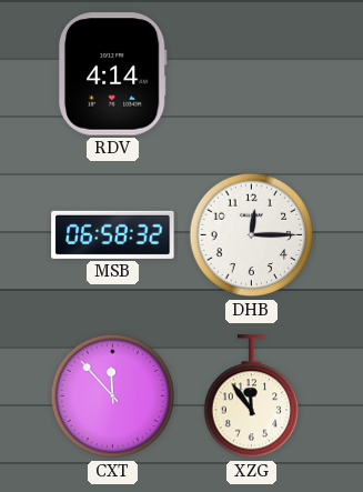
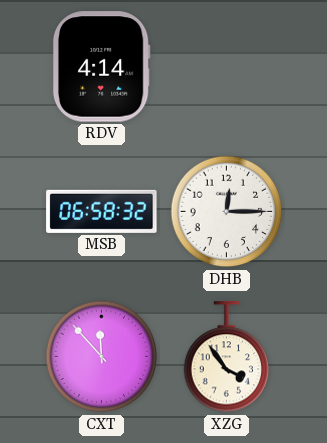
XZG: 11:54 -> 3:54
